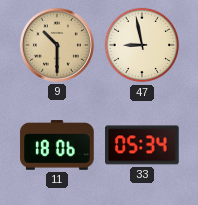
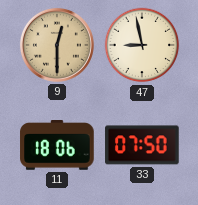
9: 10:30 -> 12:30
33: 05:34 -> 07:50
